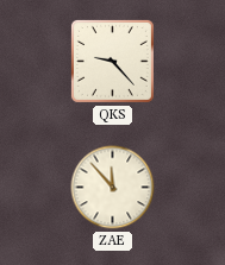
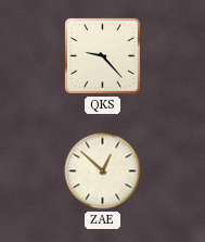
ZAE: 11:53 -> 12:52
